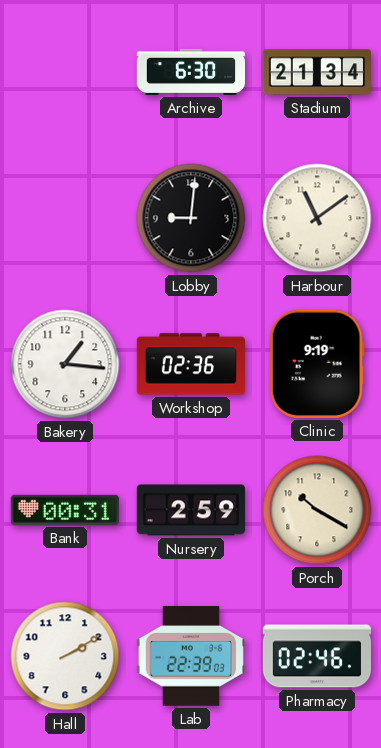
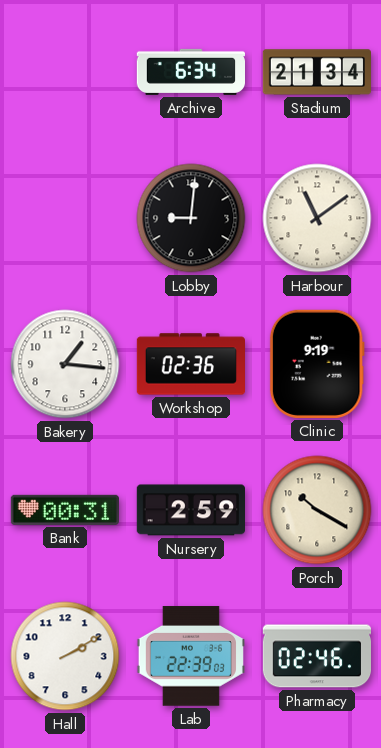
Archive: 6:30 -> 6:34
